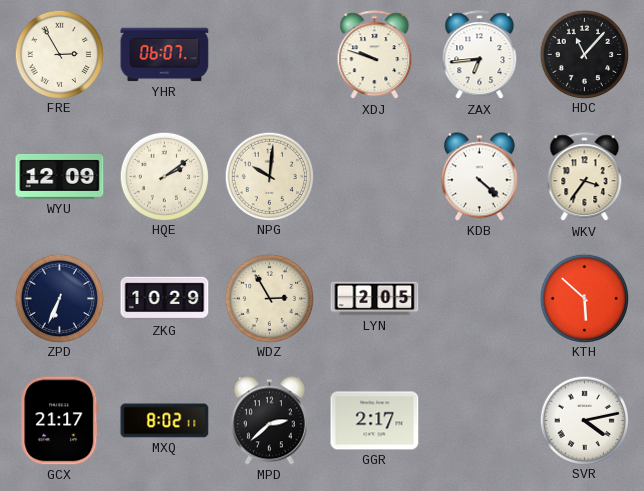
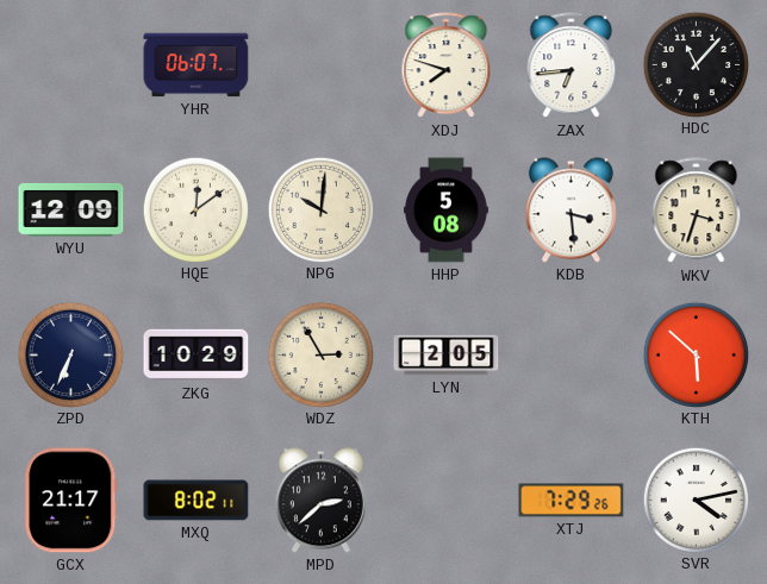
FRE: 2:55 -> none
XDJ: 9:48 -> 7:48
HQE: 2:09 -> 12:09
HHP: none -> 5:08
KDB: 4:22 -> 3:29
WKV: 3:36 -> 3:33
GGR: 2:17 -> none
XTJ: none -> 7:29
